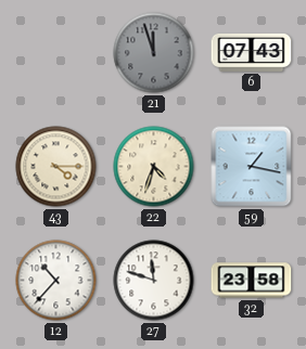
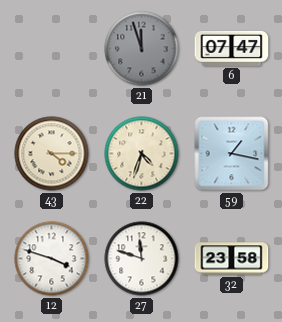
6: 07:43 -> 07:47
12: 10:37 -> 3:48
